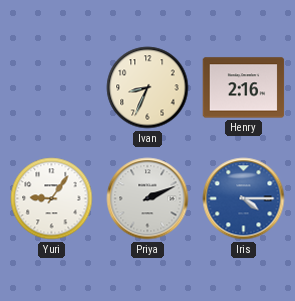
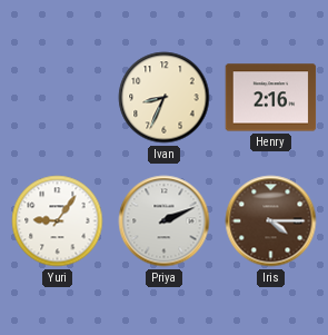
Iris dial: blue -> brown
